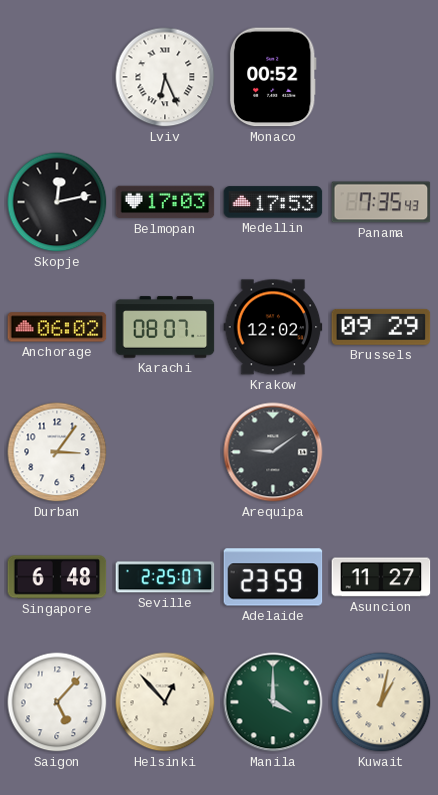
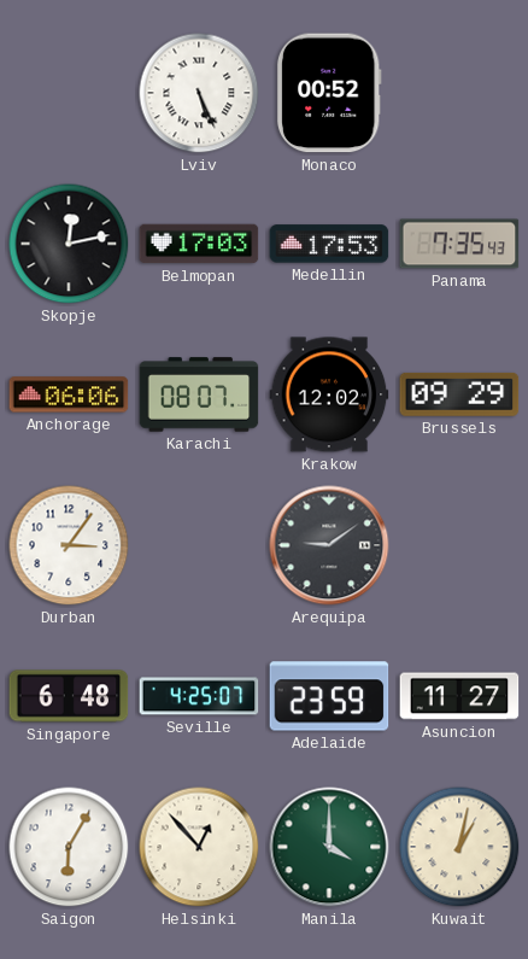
Lviv: 6:26 -> 5:26
Anchorage: 06:02 -> 06:06
Seville: 2:25 -> 4:25
Saigon: 5:07 -> 6:05
